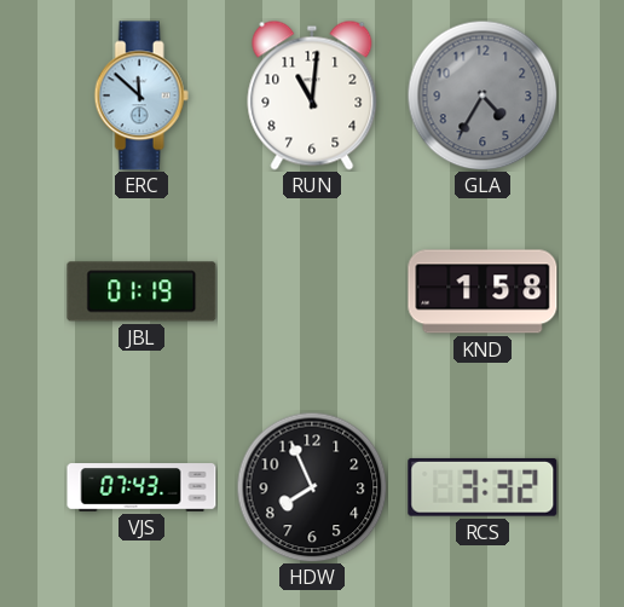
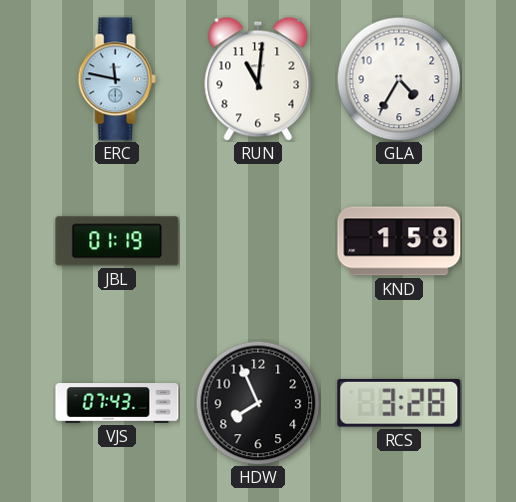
ERC: 11:52 -> 11:47
GLA dial: grey -> white
RCS: 3:32 -> 3:28
